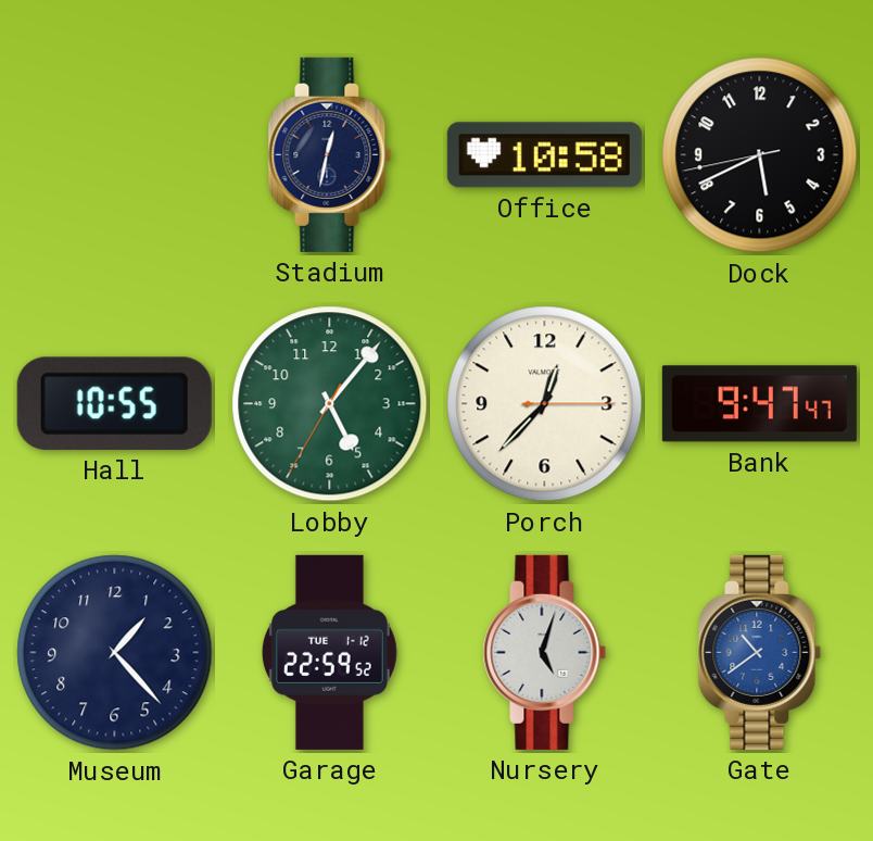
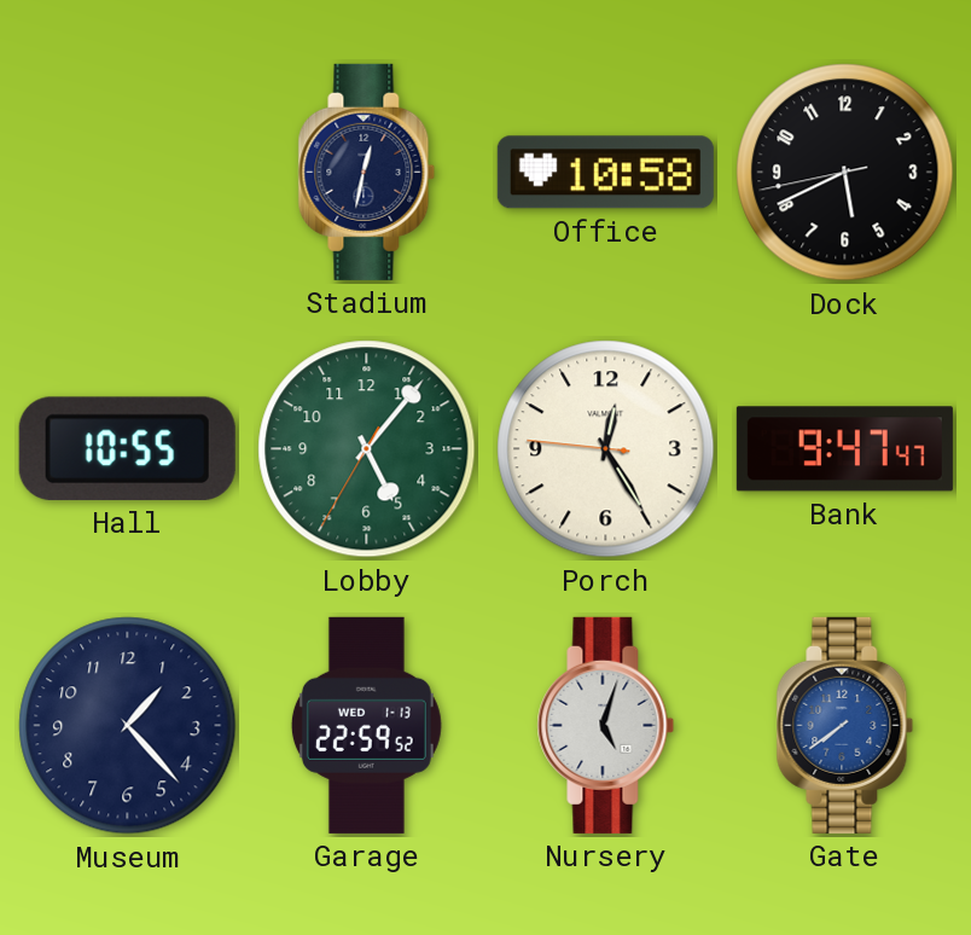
Porch: 12:37 -> 12:24
Garage date: TUE 1-12 -> WED 1-13
Gate: 10:39 -> 7:39
